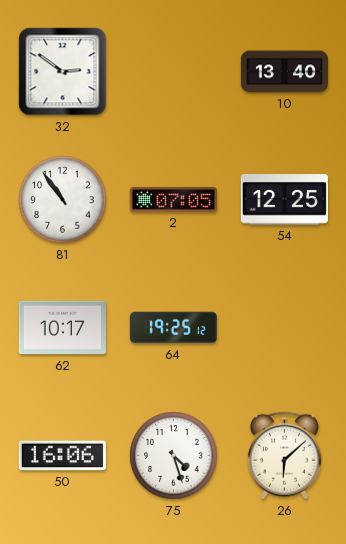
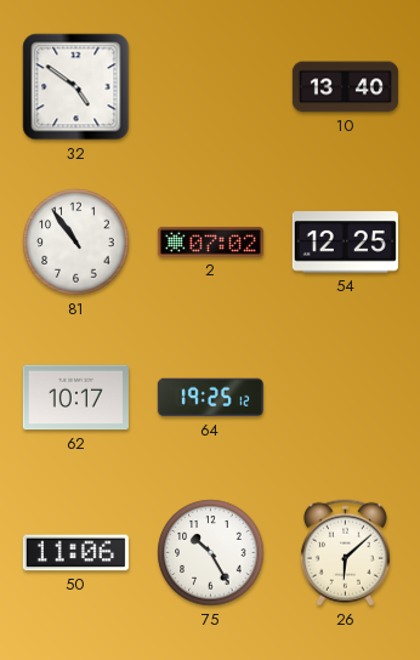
32: 2:51 -> 4:51
2: 07:05 -> 07:02
50: 16:06 -> 11:06
75: 4:27 -> 10:25
